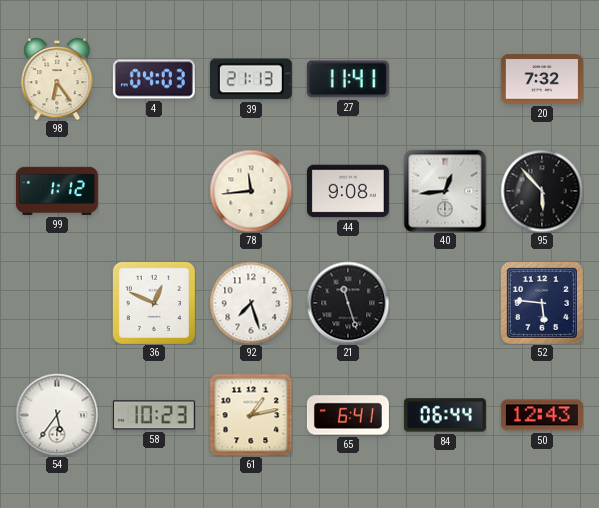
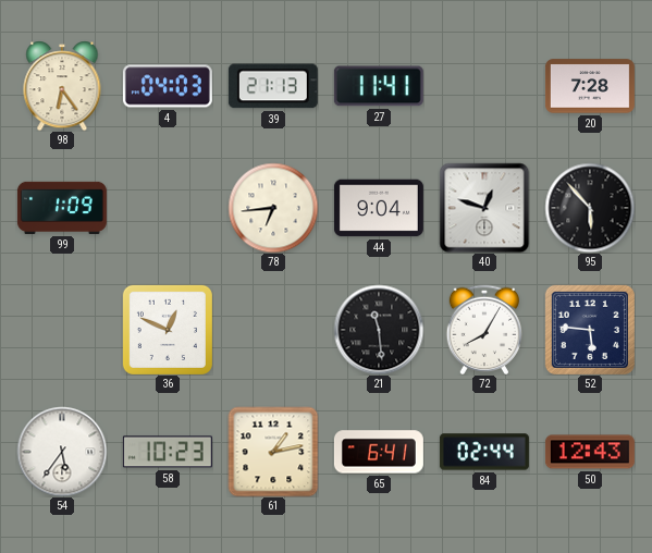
20: 7:32 -> 7:28
99: 1:12 -> 1:09
78: 11:44 -> 6:44
44: 9:08 -> 9:04
40: 12:44 -> 12:48
92: 7:27 -> none
21: 11:27 -> 11:29
72: none -> 8:05
84: 06:44 -> 02:44
